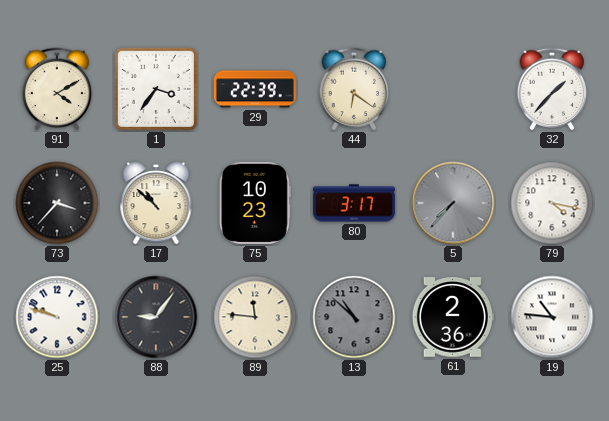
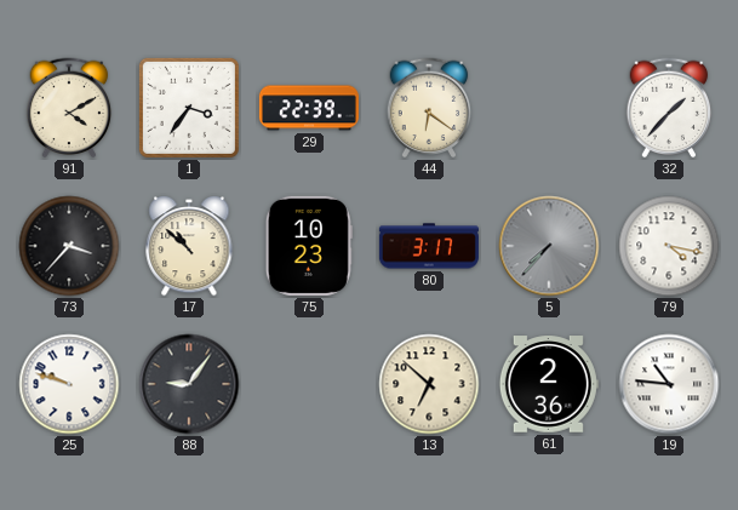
89: 11:46 -> none
13: 10:52 -> 6:52
13 dial: grey -> cream
